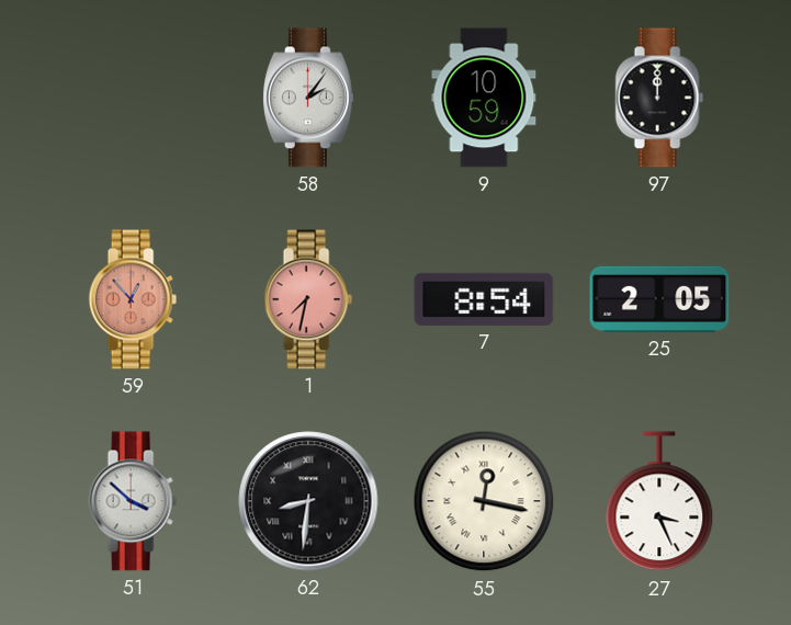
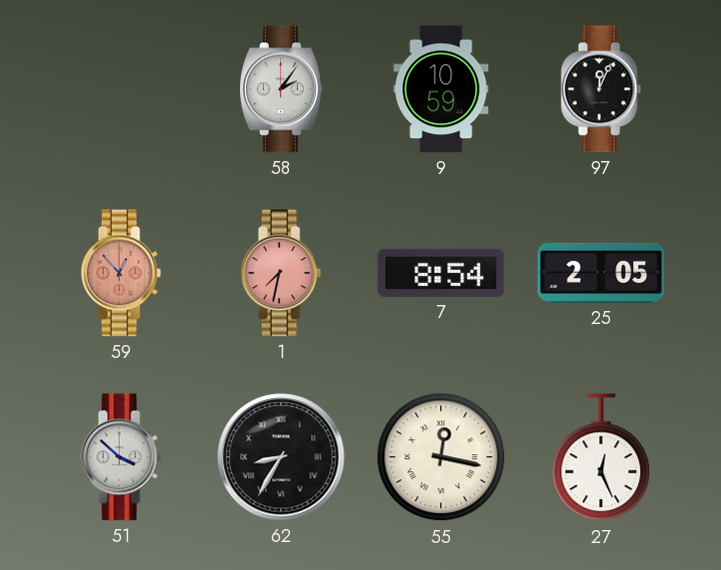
97: 12:00 -> 12:04
62: 8:31 -> 8:35
27: 3:26 -> 12:26
